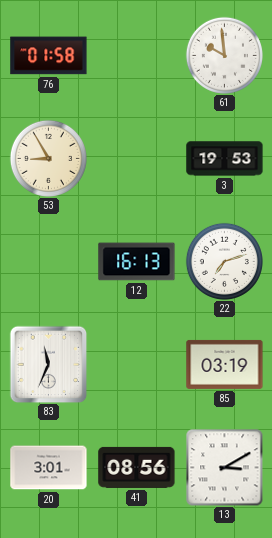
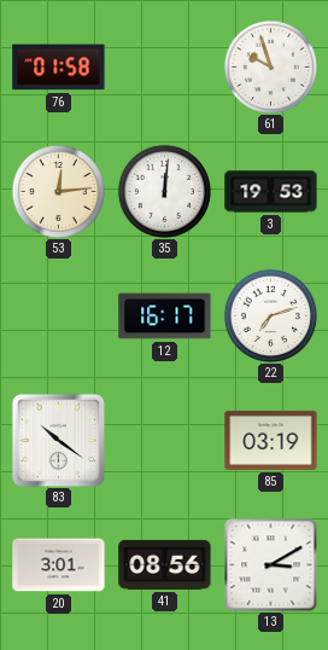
61: 9:59 -> 9:57
53: 8:55 -> 12:14
35: none -> 12:01
12: 16:13 -> 16:17
83: 11:34 -> 10:21
